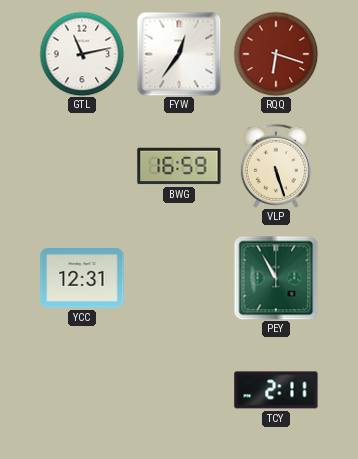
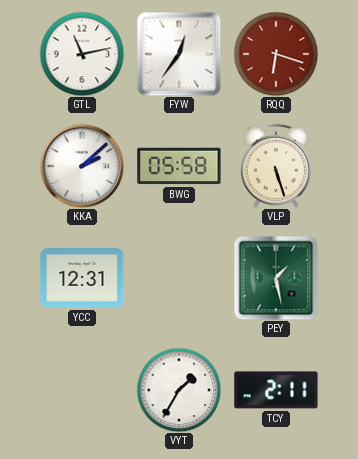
KKA: none -> 2:08
BWG: 16:59 -> 05:58
PEY: 10:55 -> 1:28
VYT: none -> 1:35
